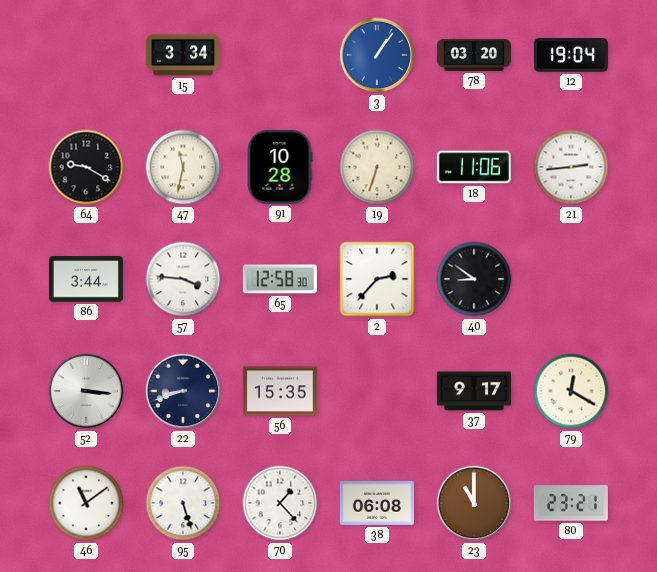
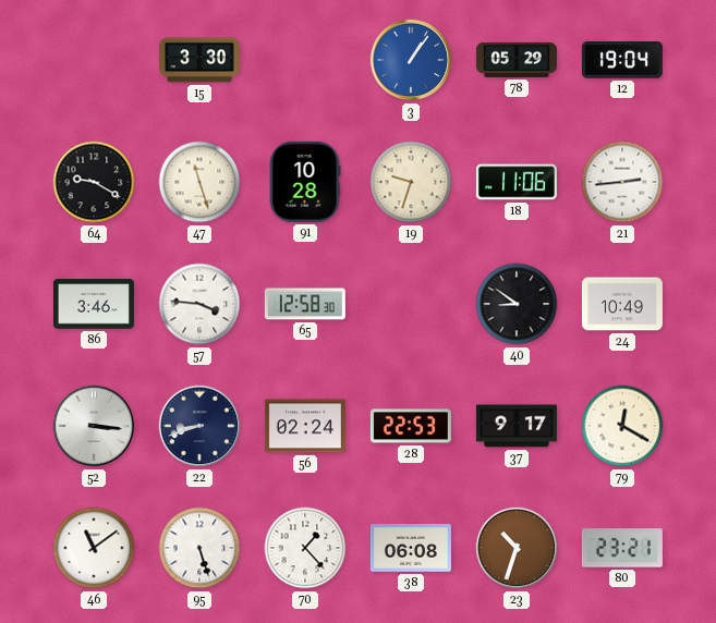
15: 3:34 -> 3:30
78: 03:20 -> 05:29
47: 11:32 -> 11:27
19: 6:33 -> 9:33
86: 3:44 -> 3:46
2: 2:37 -> none
24: none -> 10:49
56: 15:35 -> 02:24
28: none -> 22:53
23: 11:00 -> 10:33
